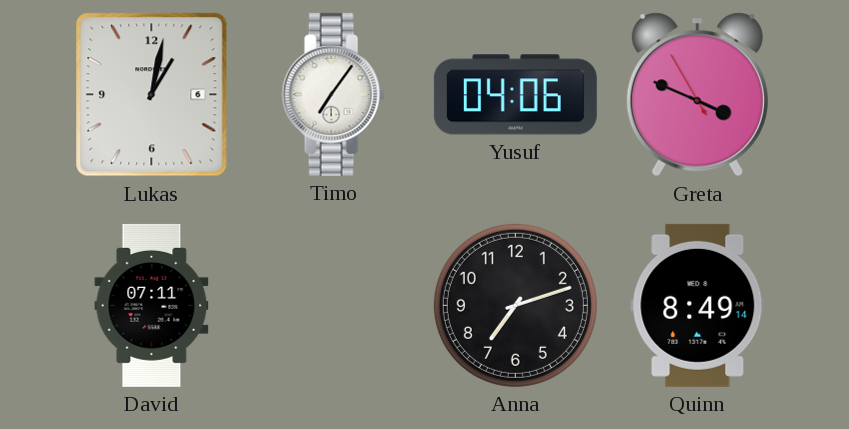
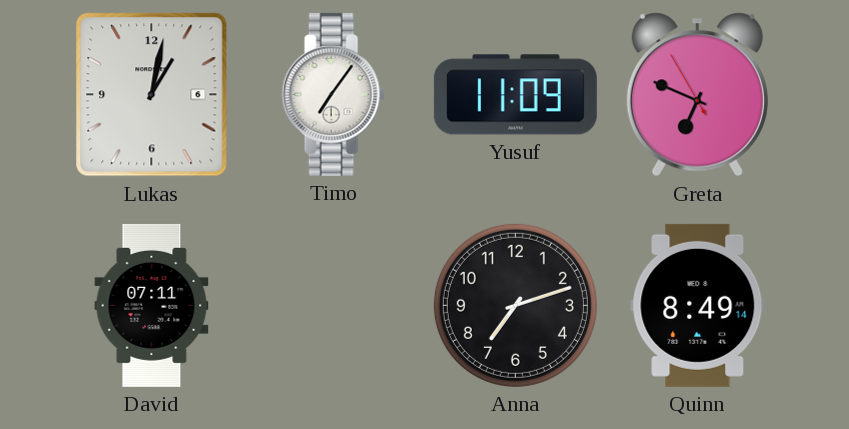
Yusuf: 04:06 -> 11:09
Greta: 3:48 -> 6:48
